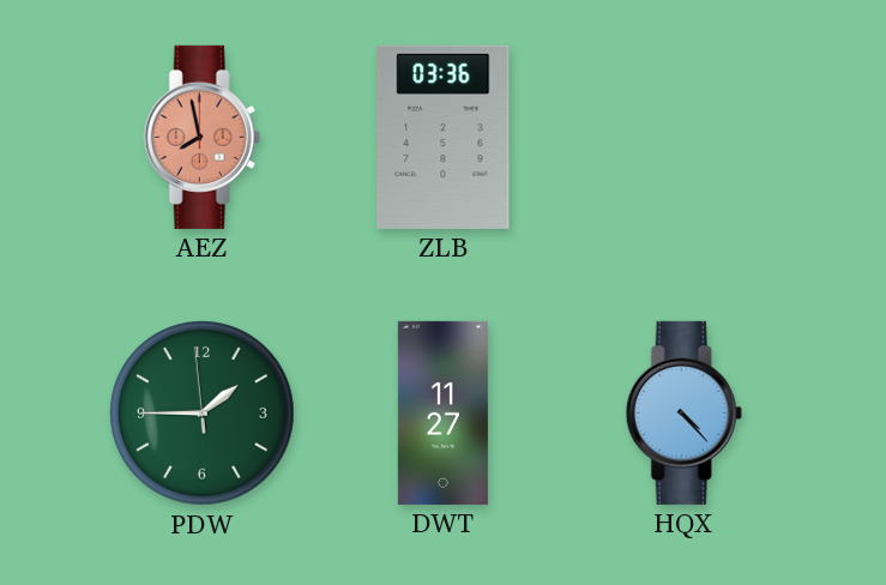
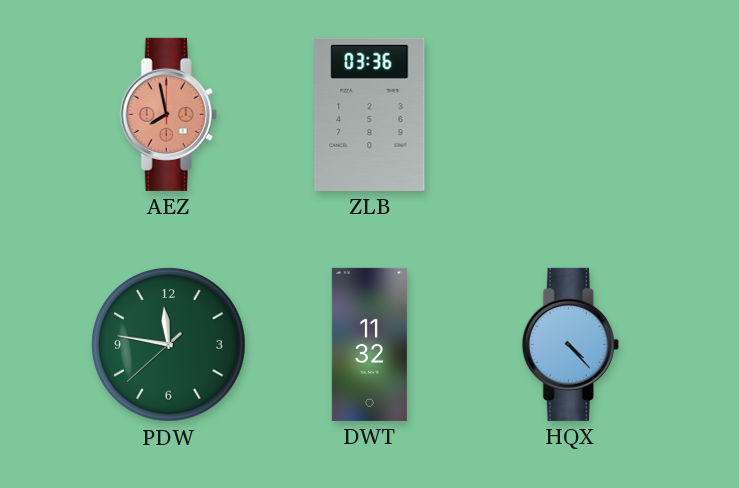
PDW: 1:44 -> 11:46
DWT: 11:27 -> 11:32
